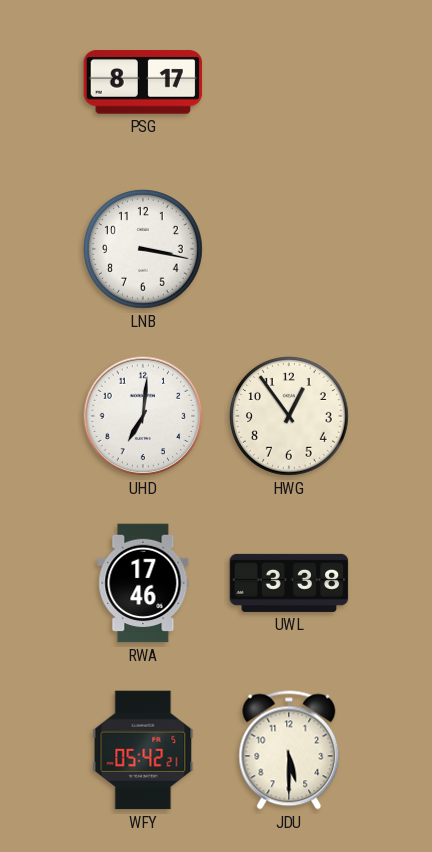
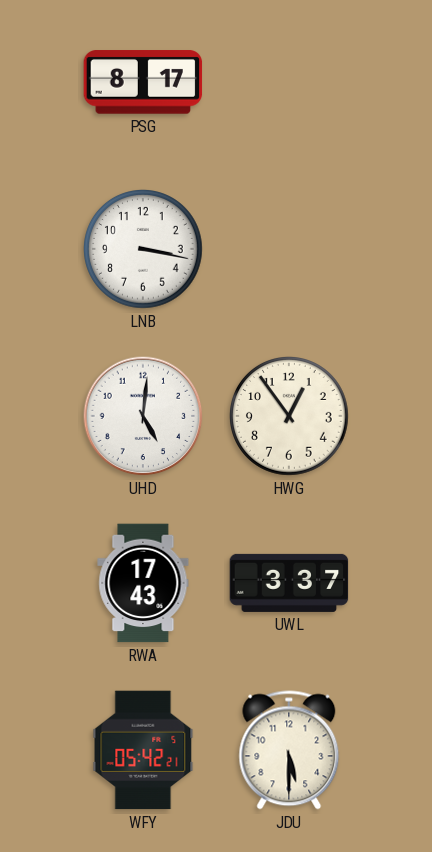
UHD: 7:01 -> 5:01
RWA: 17:46 -> 17:43
UWL: 3:38 -> 3:37
